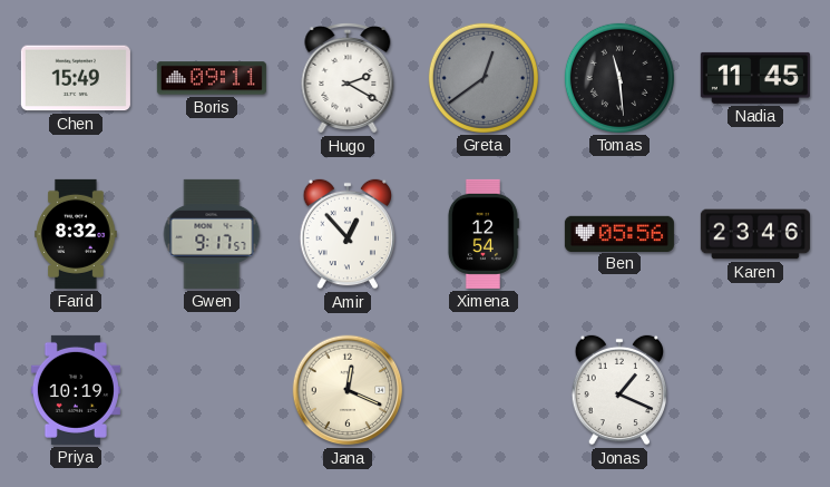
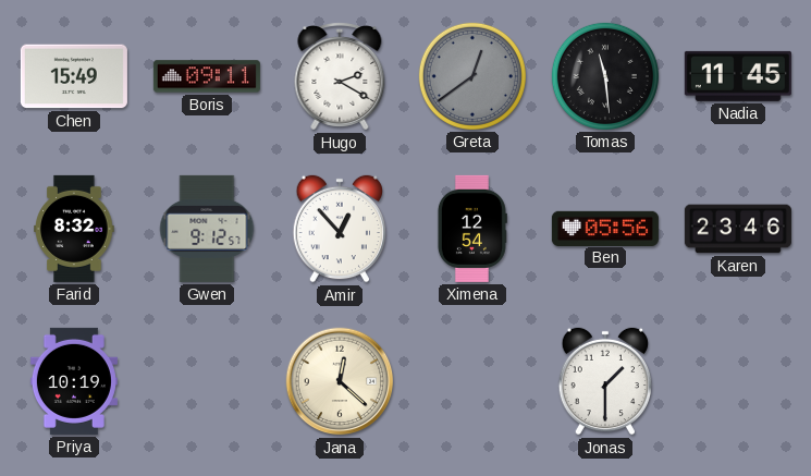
Gwen: 9:17 -> 9:12
Jana: 12:19 -> 12:22
Jonas: 1:19 -> 1:30
